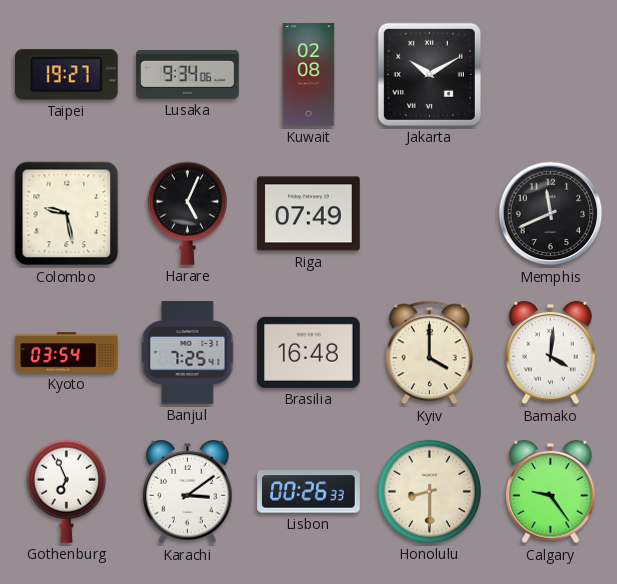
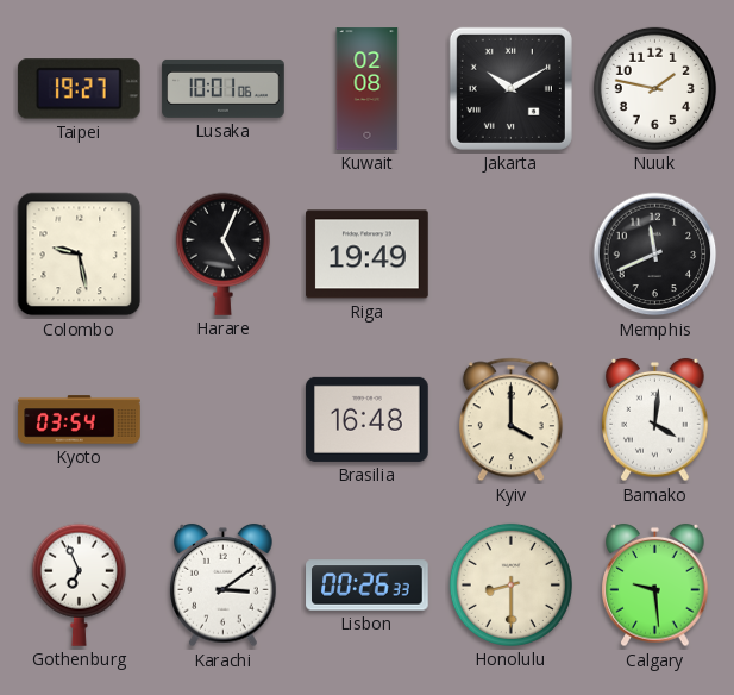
Lusaka: 9:34 -> 10:01
Nuuk: none -> 1:47
Riga: 07:49 -> 19:49
Banjul: 7:25 -> none
Calgary: 9:24 -> 9:29
